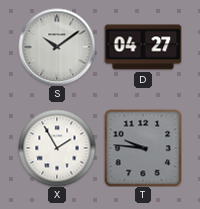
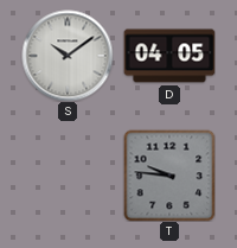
D: 04:27 -> 04:05
X: 1:55 -> none
